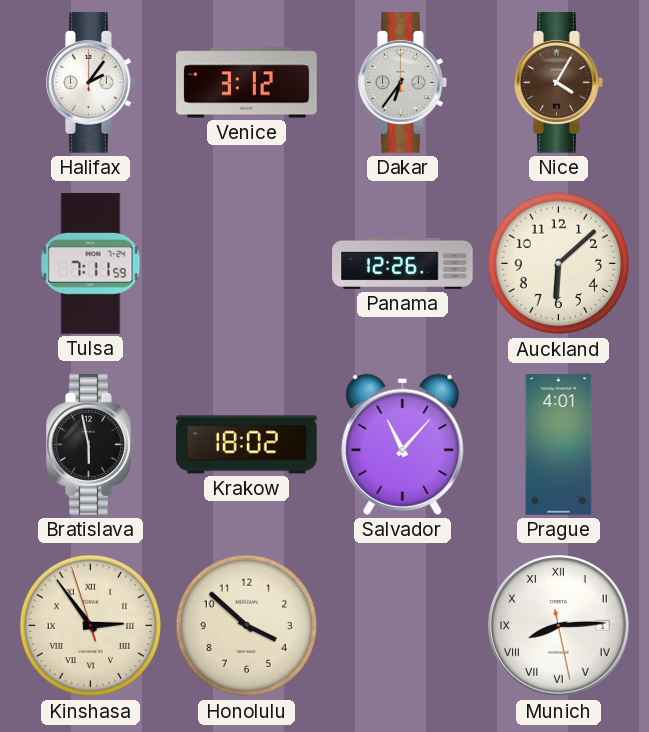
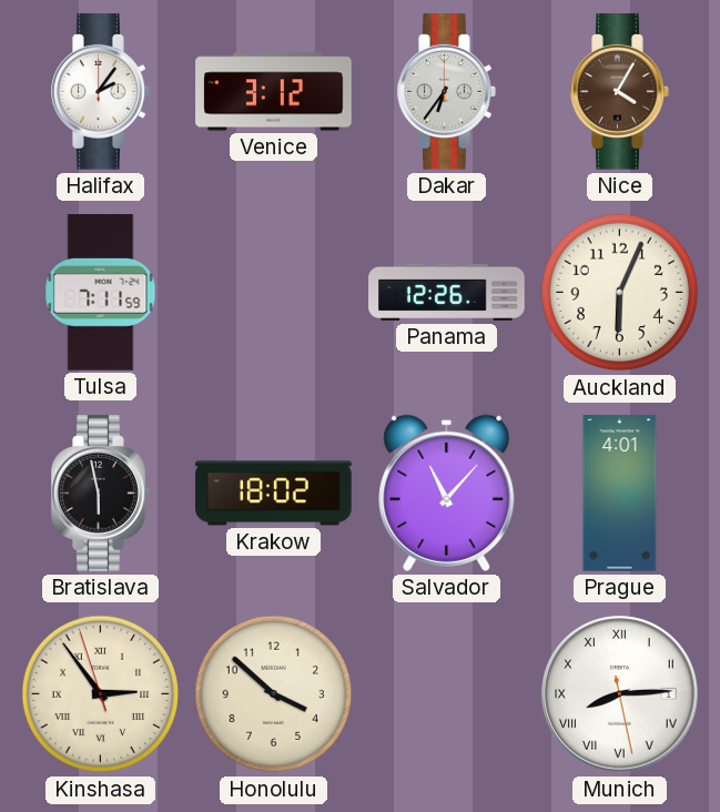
Auckland: 6:08 -> 6:04
